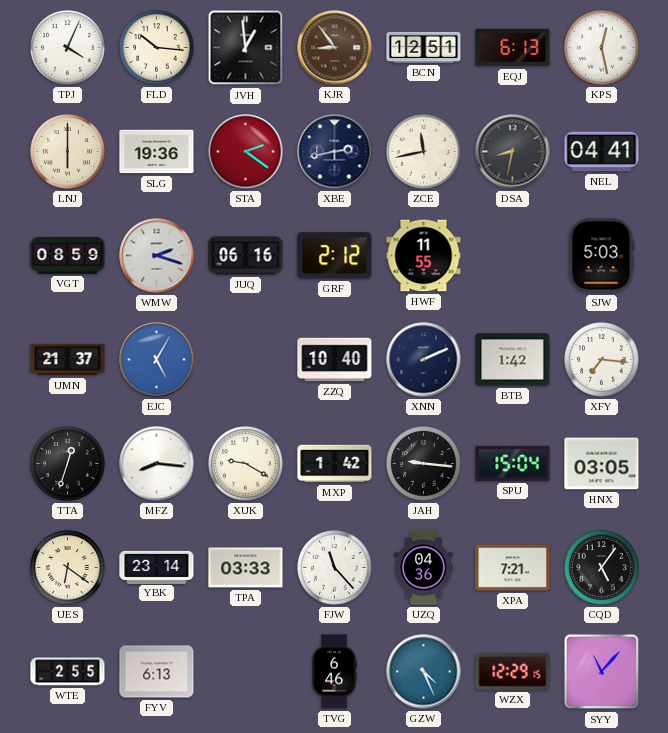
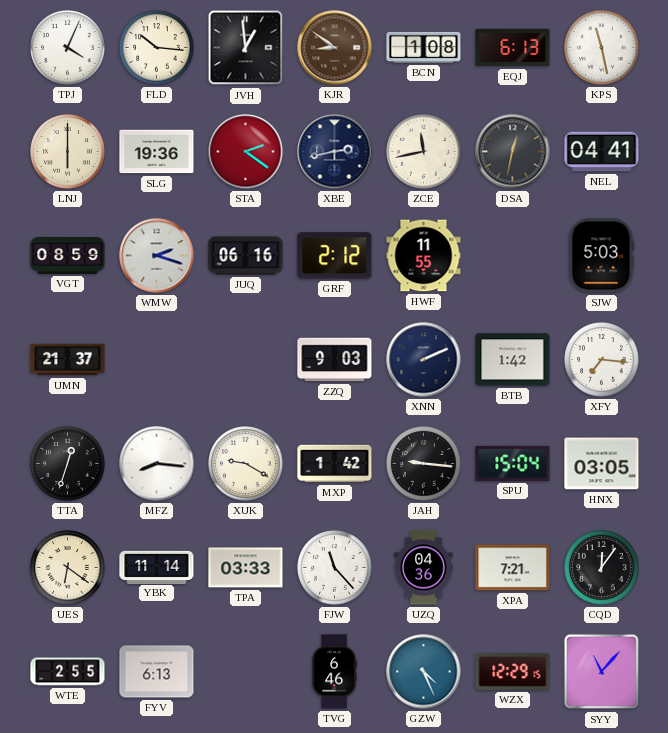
KJR: 8:54 -> 8:51
BCN: 12:51 -> 1:08
KPS: 12:28 -> 11:28
DSA: 8:32 -> 12:32
EJC: 5:05 -> none
ZZQ: 10:40 -> 9:03
YBK: 23:14 -> 11:14
CQD: 5:06 -> 12:06
